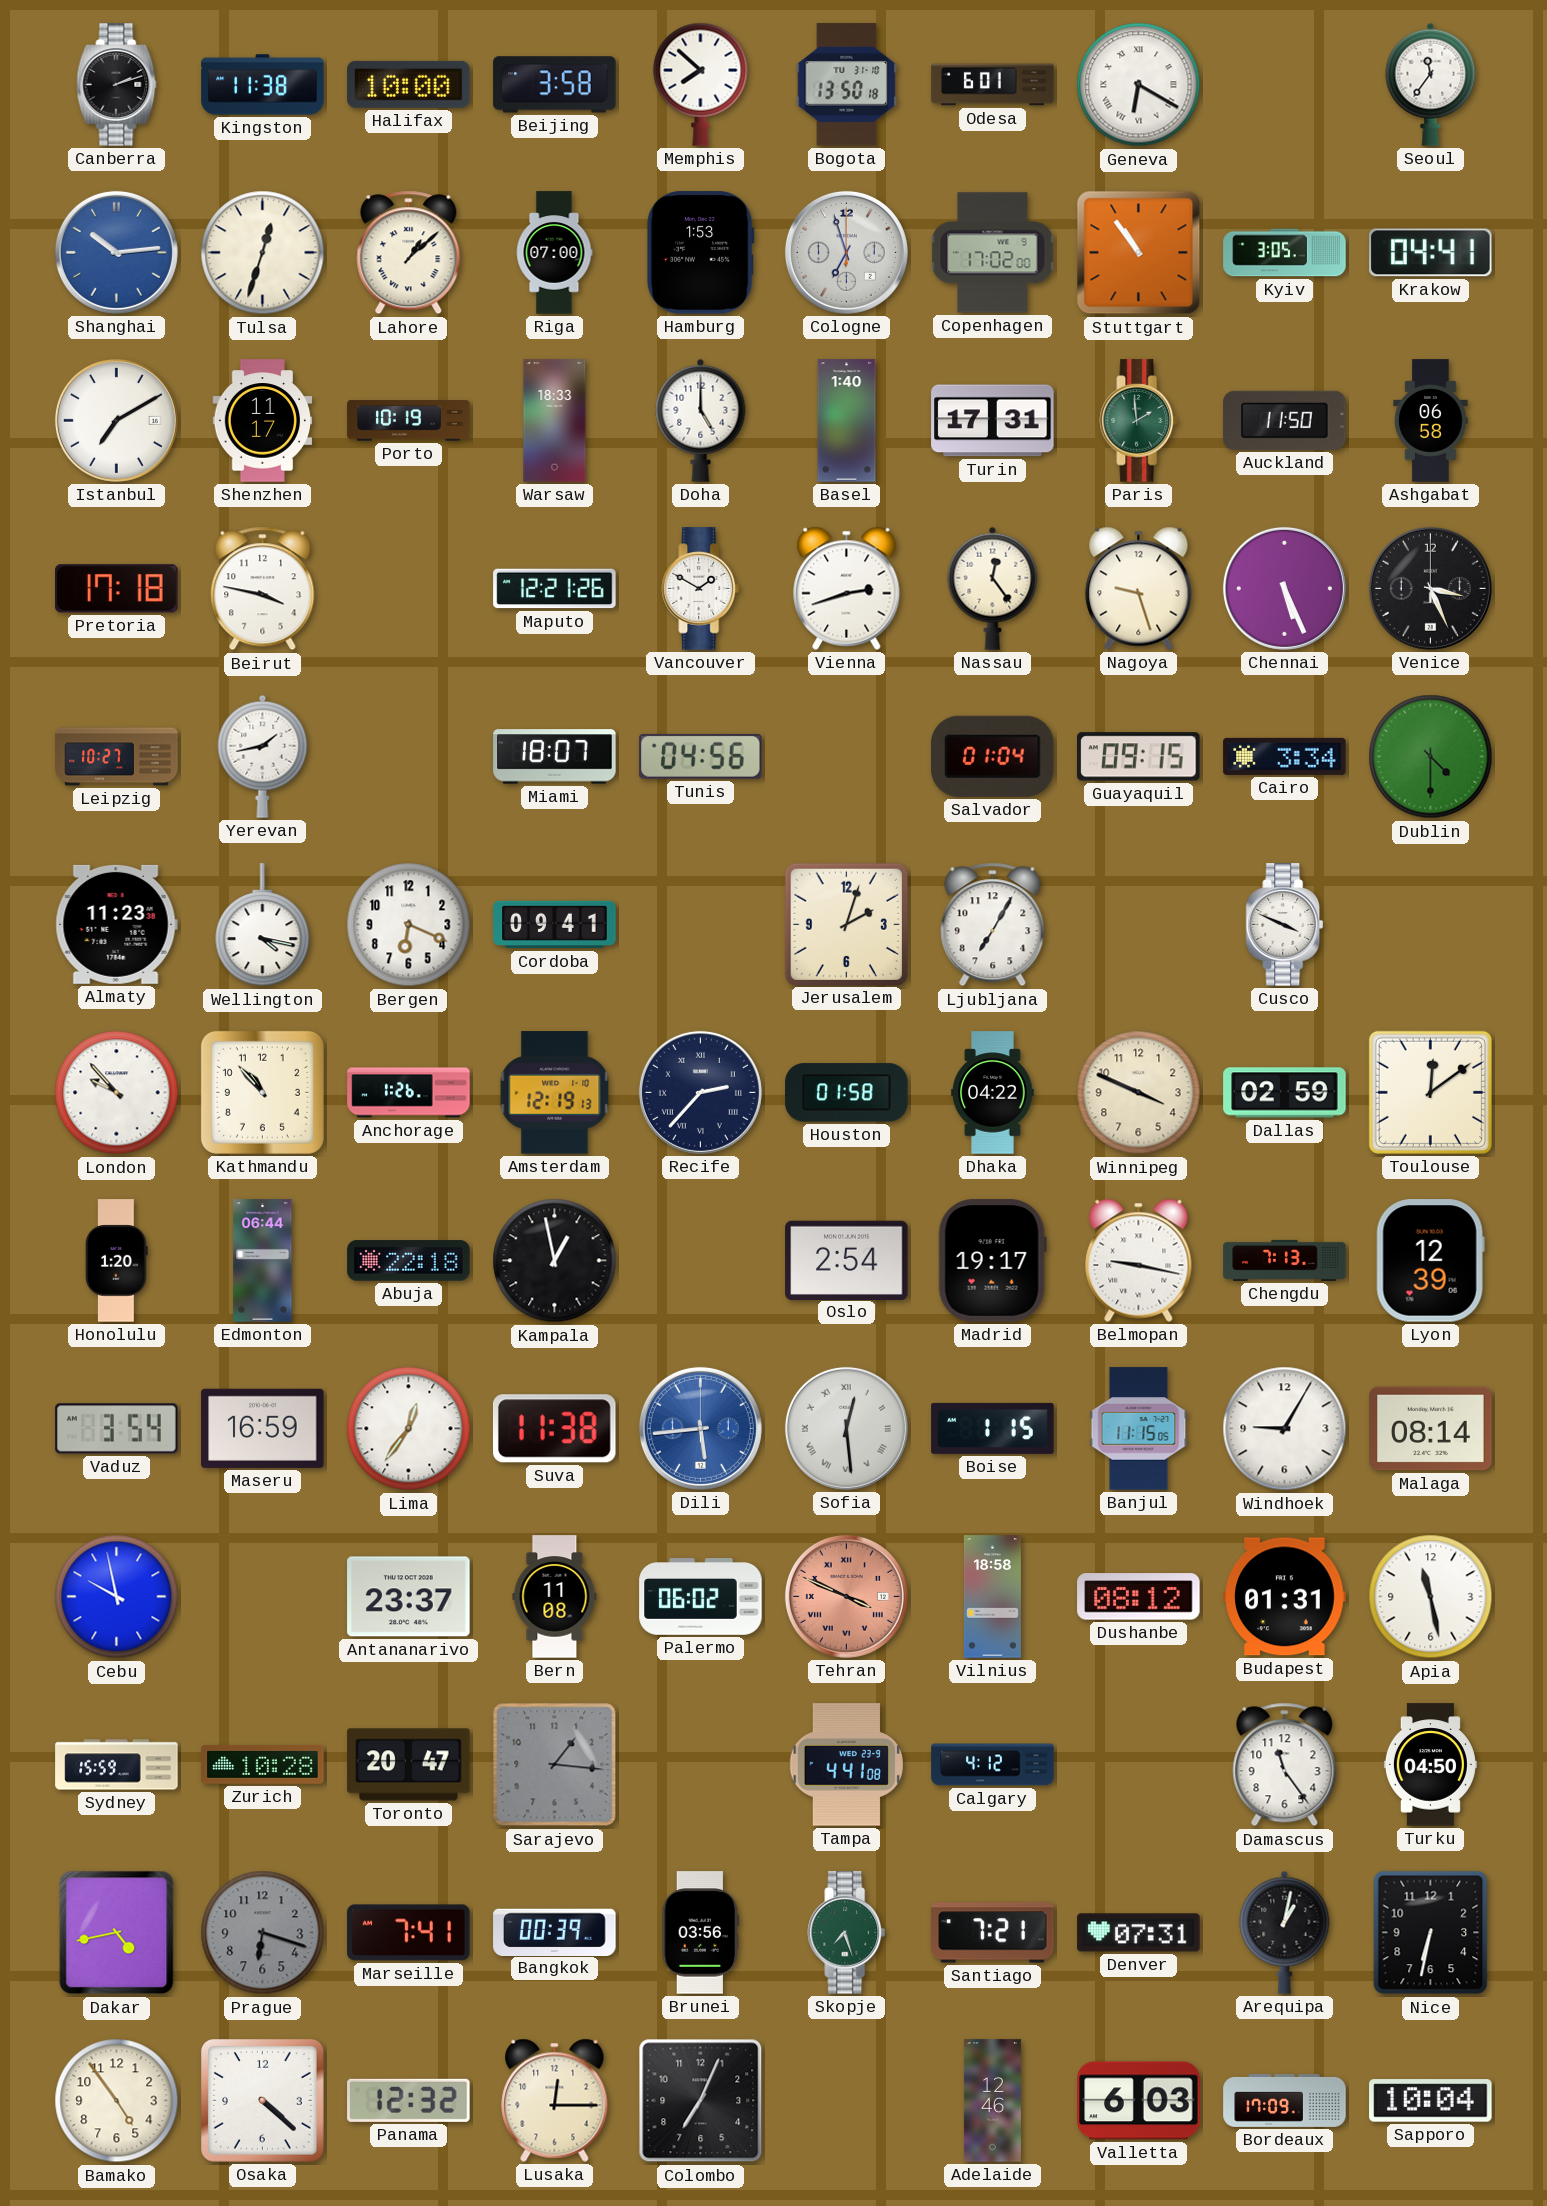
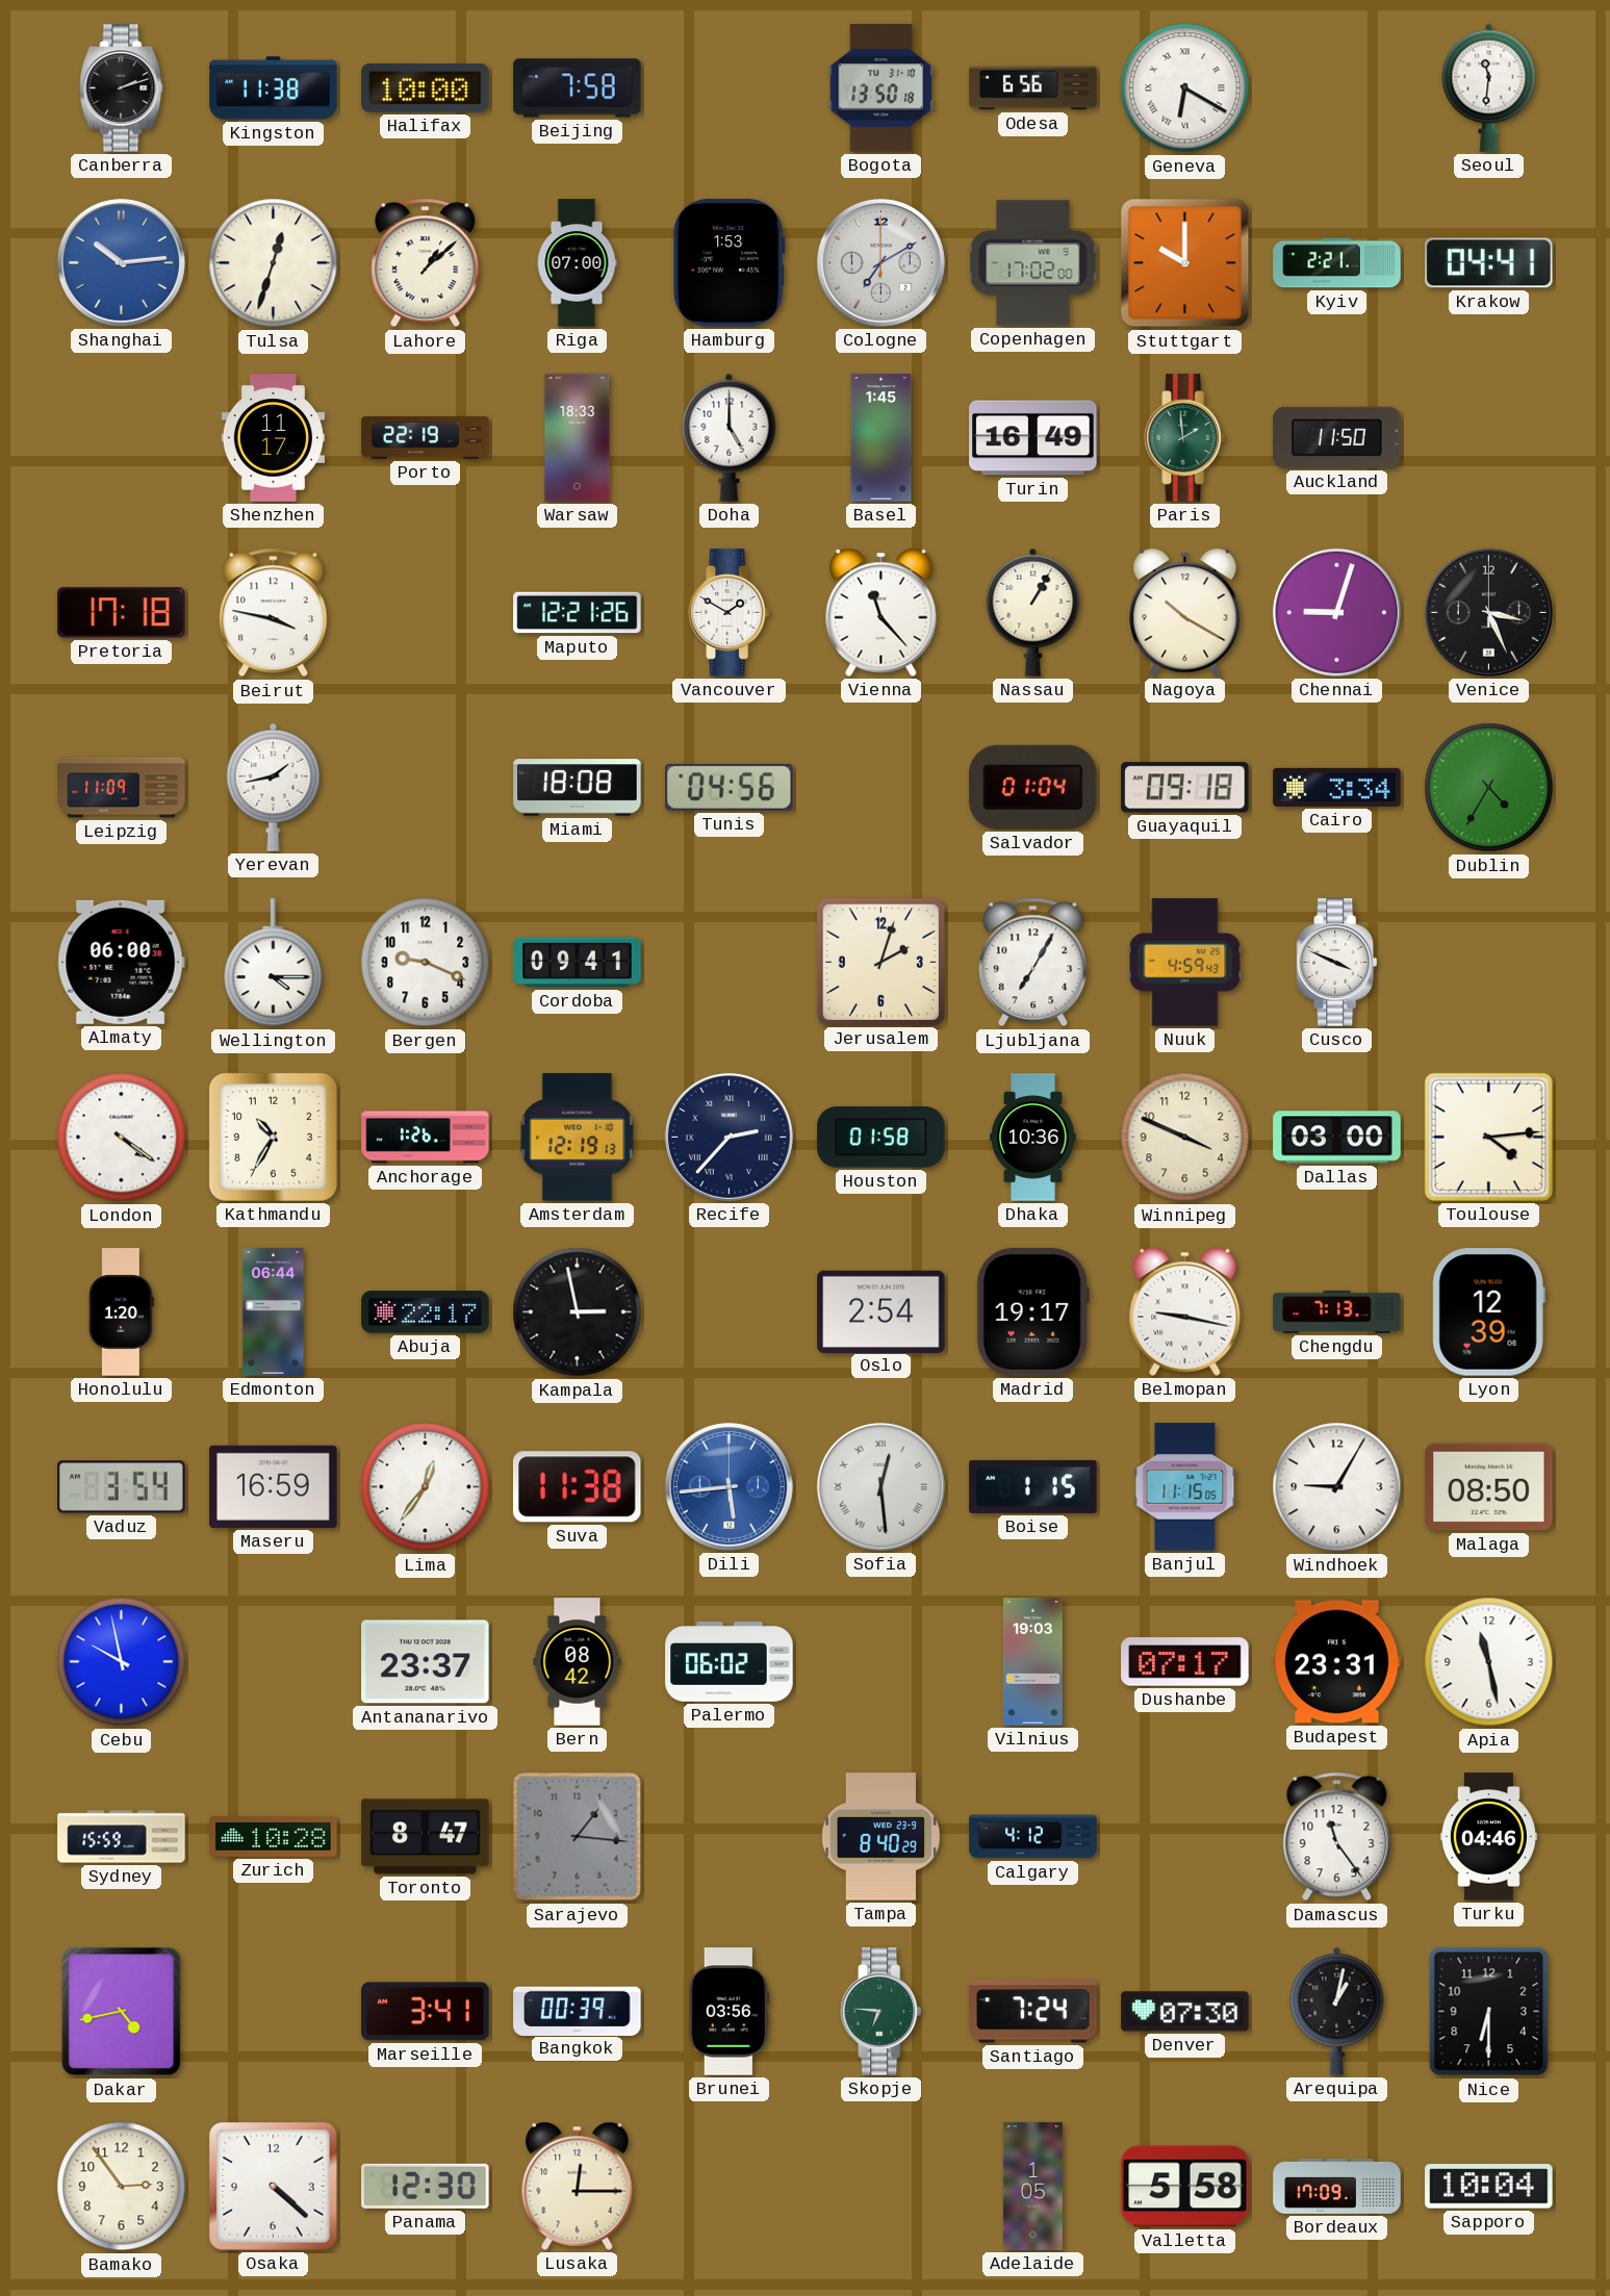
Beijing: 3:58 -> 7:58
Memphis: 7:52 -> none
Odesa: 6:01 -> 6:56
Seoul: 11:36 -> 11:31
Cologne: 6:57 -> 7:10
Stuttgart: 10:54 -> 10:00
Kyiv: 3:05 -> 2:21
Istanbul: 7:10 -> none
Porto: 10:19 -> 22:19
Basel: 1:40 -> 1:45
Turin: 17:31 -> 16:49
Ashgabat: 06:58 -> none
Vienna: 2:42 -> 11:23
Nassau: 12:24 -> 1:05
Nagoya: 9:27 -> 10:20
Chennai: 5:26 -> 9:03
Leipzig: 10:27 -> 11:09
Miami: 18:07 -> 18:08
Guayaquil: 09:15 -> 09:18
Dublin: 4:30 -> 4:35
Almaty: 11:23 -> 06:00
Wellington: 4:17 -> 4:15
Bergen: 6:19 -> 9:19
Nuuk: none -> 4:59
London: 9:53 -> 4:21
Kathmandu: 10:53 -> 10:35
Dhaka: 04:22 -> 10:36
Dallas: 02:59 -> 03:00
Toulouse: 12:09 -> 4:14
Abuja: 22:18 -> 22:17
Kampala: 12:58 -> 2:58
Malaga: 08:14 -> 08:50
Bern: 11:08 -> 08:42
Tehran: 3:49 -> none
Vilnius: 18:58 -> 19:03
Dushanbe: 08:12 -> 07:17
Budapest: 01:31 -> 23:31
Toronto: 20:47 -> 8:47
Tampa: 4:41 -> 8:40
Turku: 04:50 -> 04:46
Prague: 6:18 -> none
Marseille: 7:41 -> 3:41
Skopje: 7:27 -> 6:46
Santiago: 7:21 -> 7:24
Denver: 07:31 -> 07:30
Nice: 6:32 -> 6:30
Bamako: 4:54 -> 2:54
Panama: 12:32 -> 12:30
Colombo: 7:04 -> none
Adelaide: 12:46 -> 1:05
Valletta: 6:03 -> 5:58
